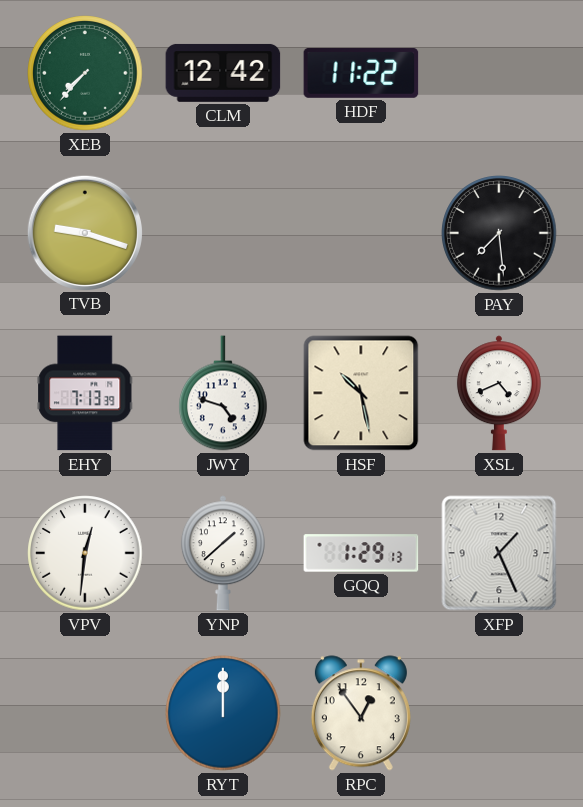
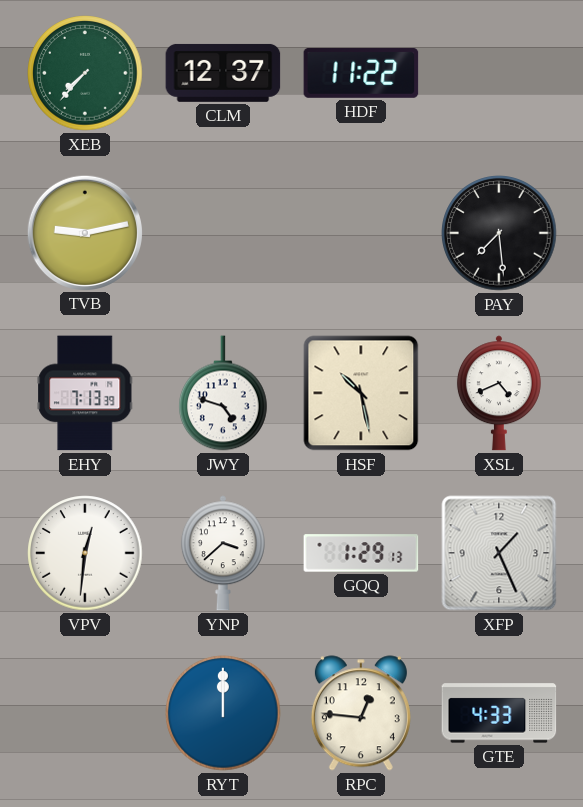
CLM: 12:42 -> 12:37
TVB: 9:18 -> 9:13
YNP: 1:38 -> 3:38
RPC: 12:54 -> 12:46
GTE: none -> 4:33
